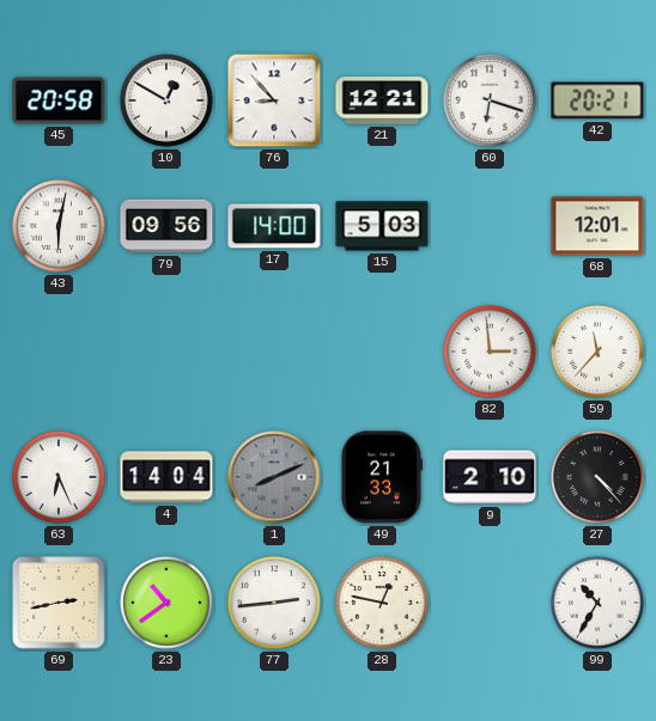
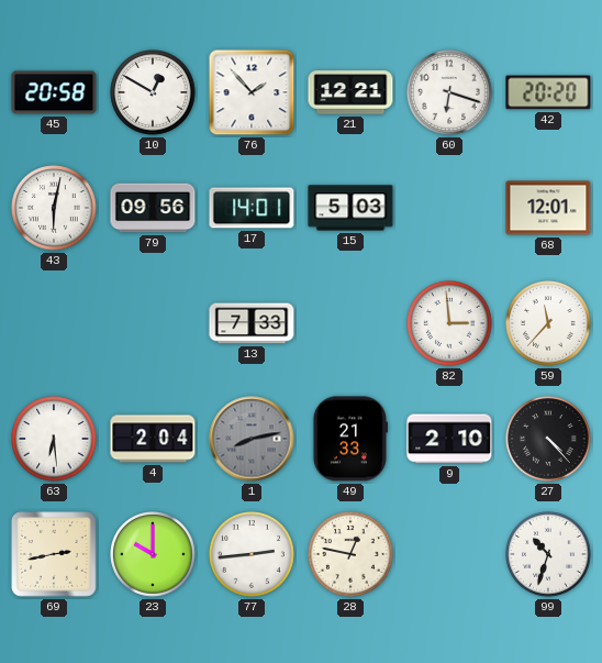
76: 8:53 -> 1:53
42: 20:21 -> 20:20
17: 14:00 -> 14:01
13: none -> 7:33
63: 6:26 -> 6:29
4: 14:04 -> 2:04
1: 8:11 -> 8:13
23: 10:39 -> 10:00
99: 10:35 -> 10:33
